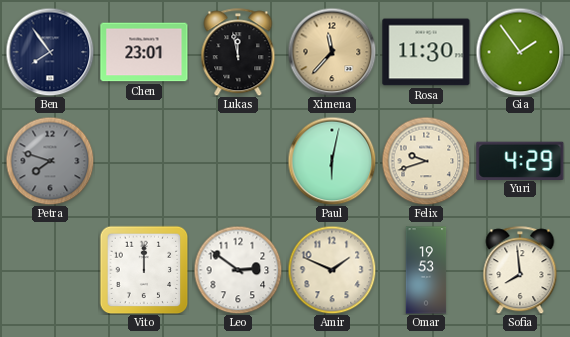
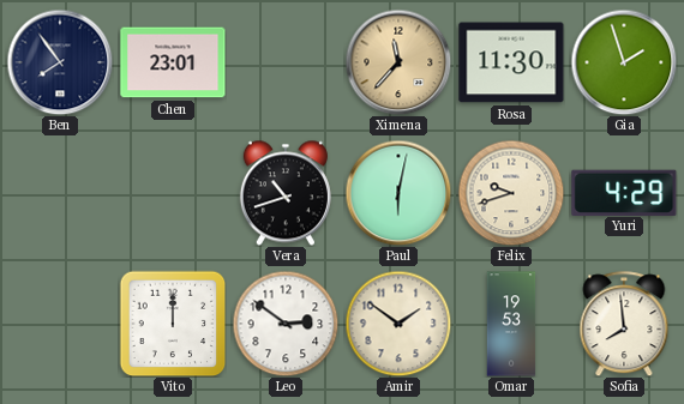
Lukas: 11:58 -> none
Gia: 1:54 -> 1:57
Petra: 7:48 -> none
Vera: none -> 10:42
Amir: 1:49 -> 1:51
